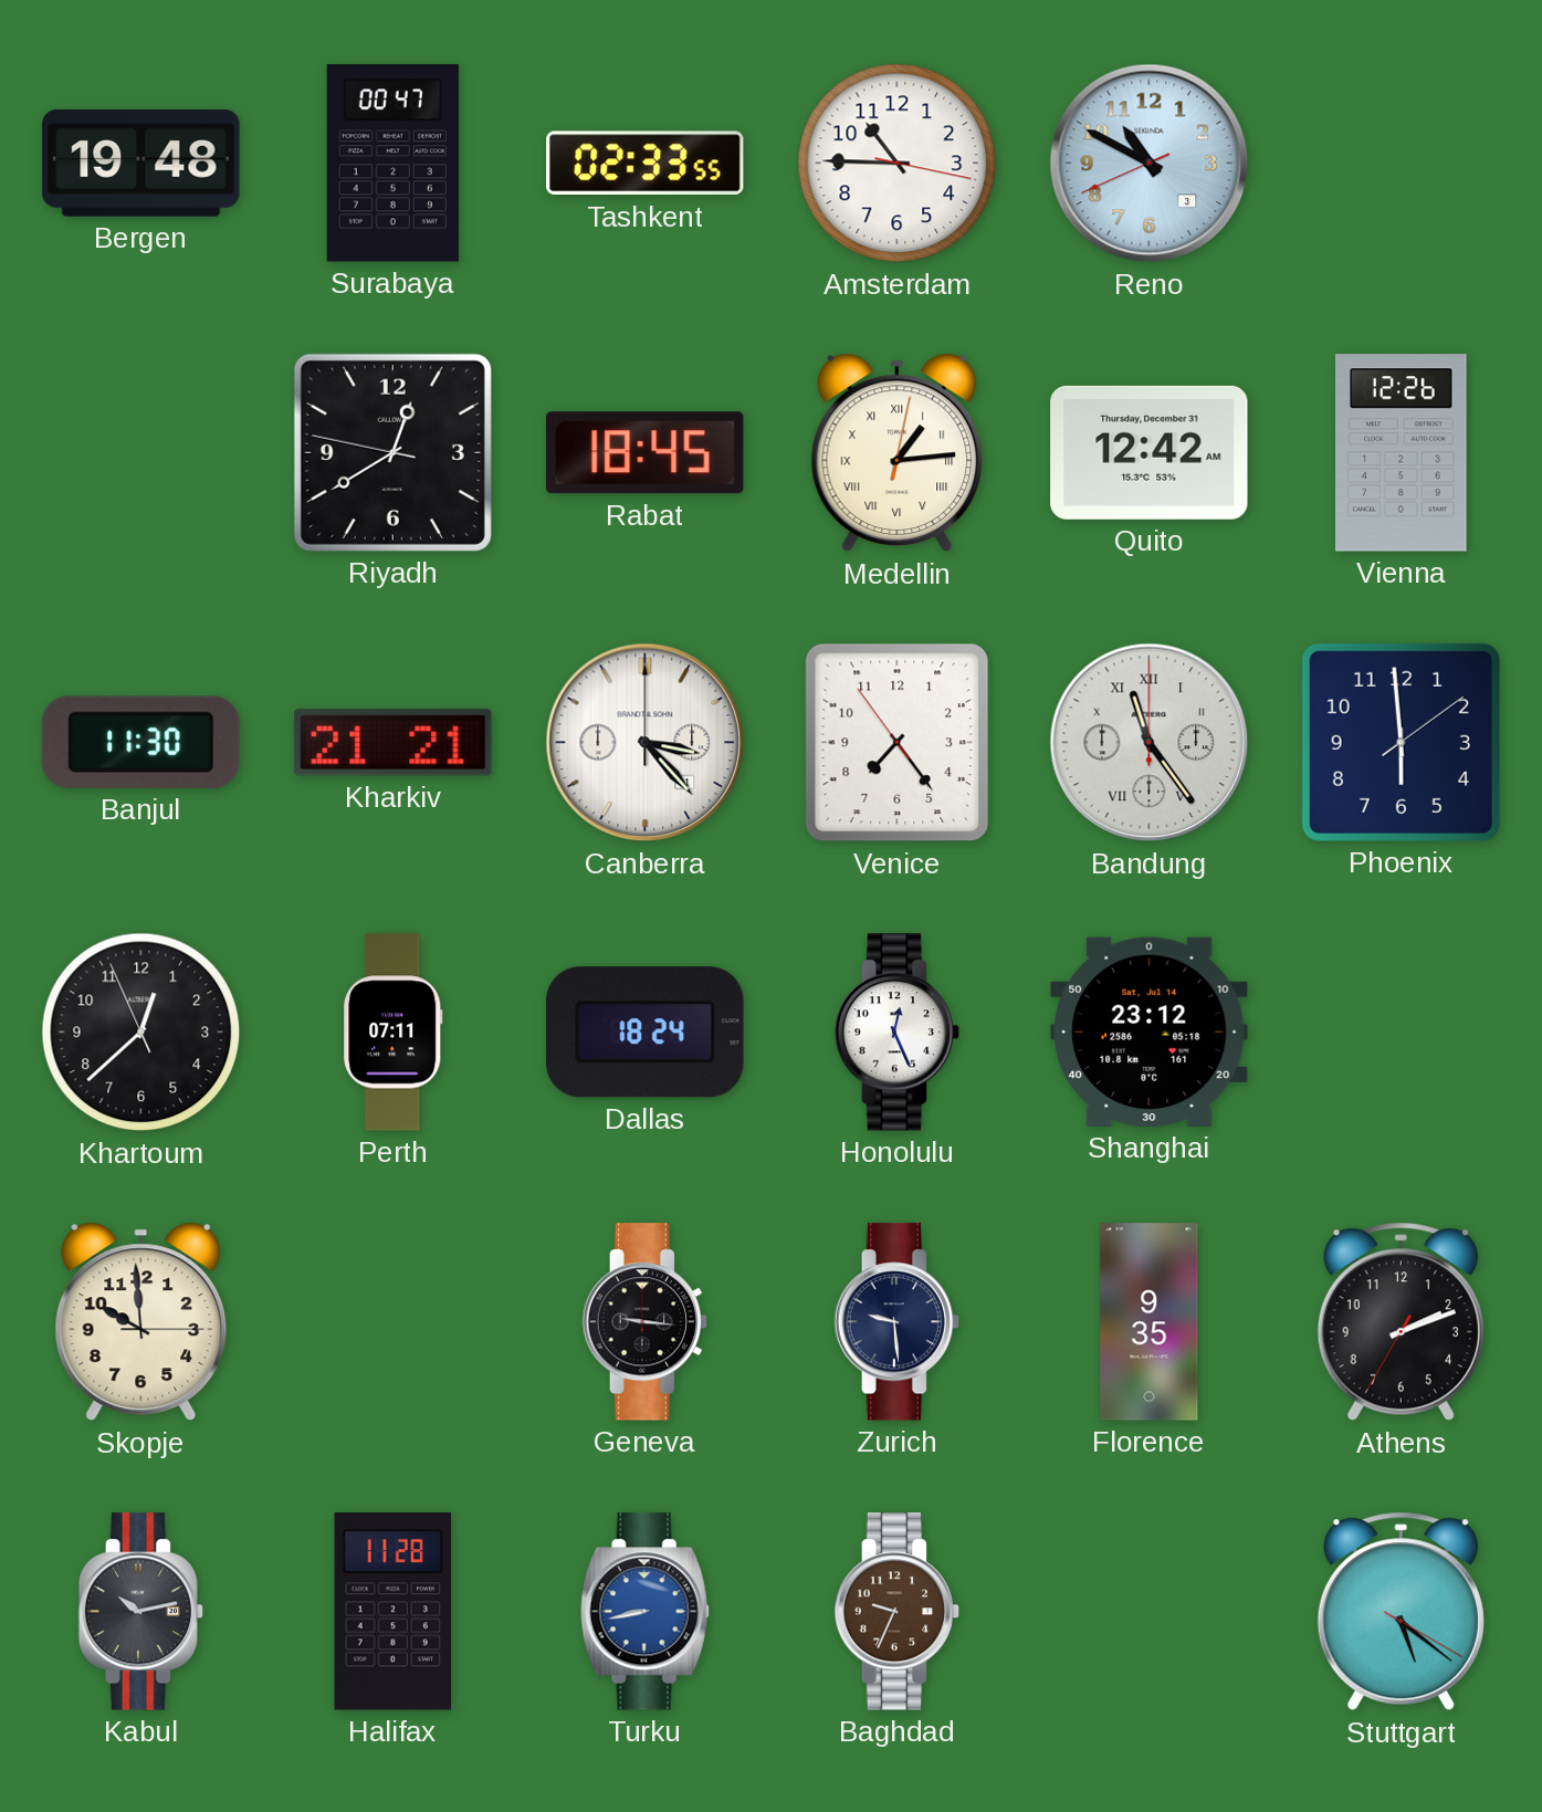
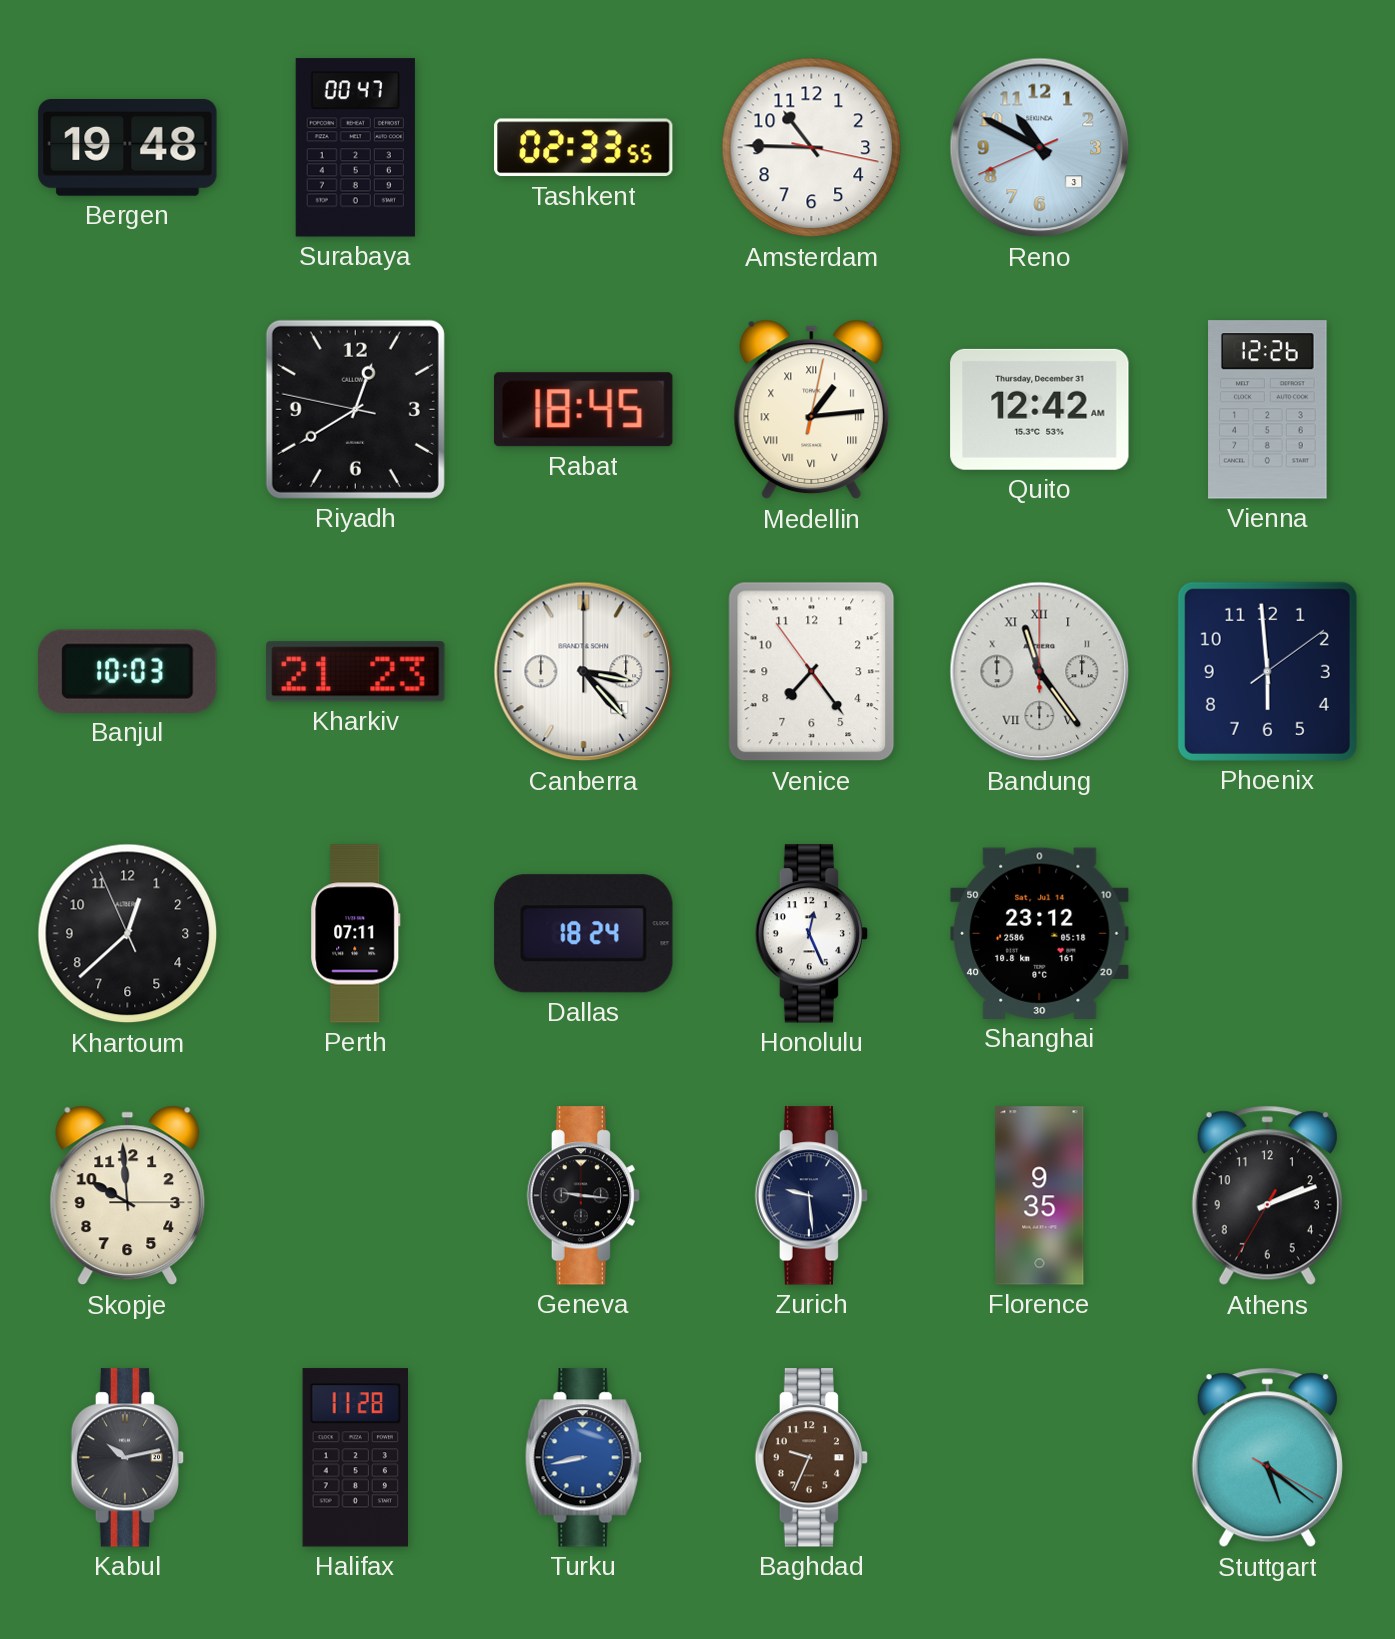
Banjul: 11:30 -> 10:03
Kharkiv: 21:21 -> 21:23
